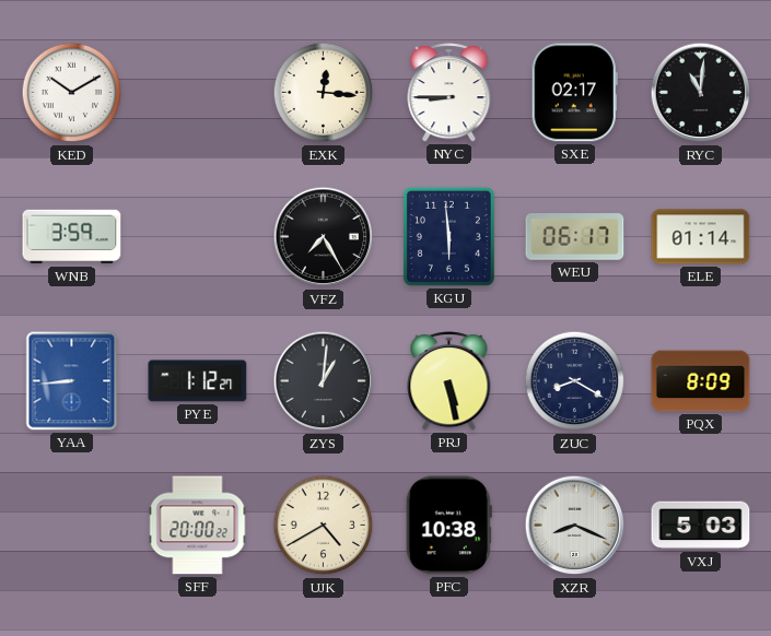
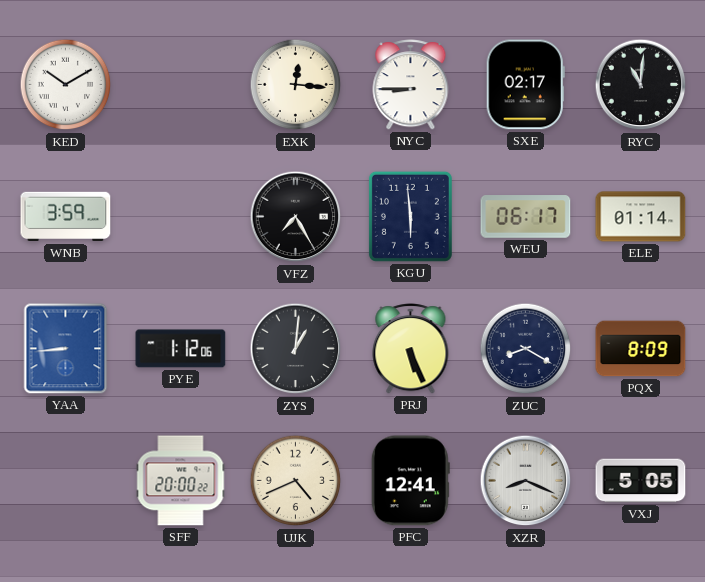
PYE: 1:12:27 -> 1:12:06
PRJ: 5:28 -> 5:26
UJK: 4:40 -> 4:41
PFC: 10:38 -> 12:41
VXJ: 5:03 -> 5:05
